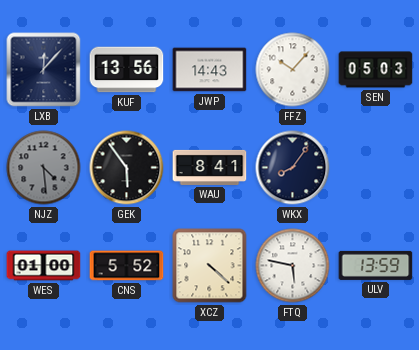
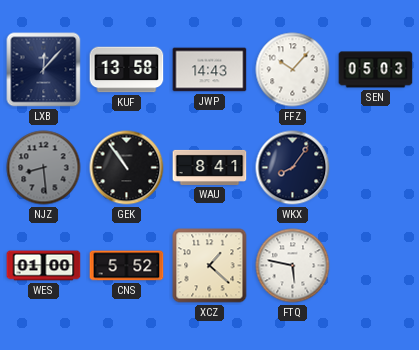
KUF: 13:56 -> 13:58
NJZ: 4:29 -> 8:29
GEK: 5:54 -> 10:54
XCZ: 4:22 -> 1:22
ULV: 13:59 -> none
